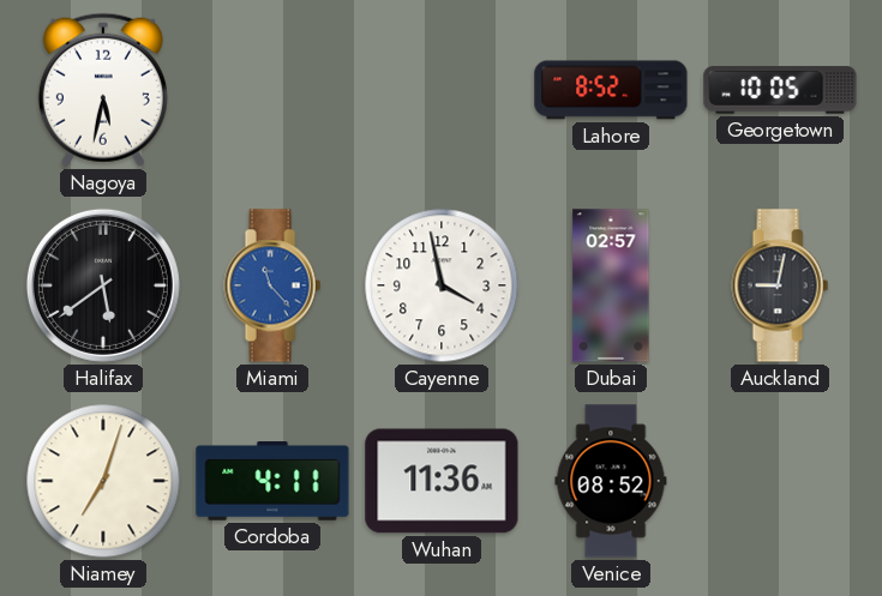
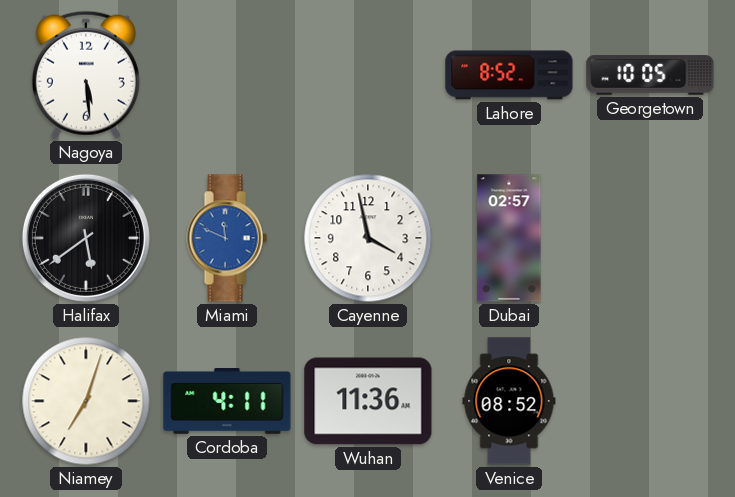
Nagoya: 5:32 -> 5:29
Miami: 11:23 -> 11:49
Auckland: 9:02 -> none
